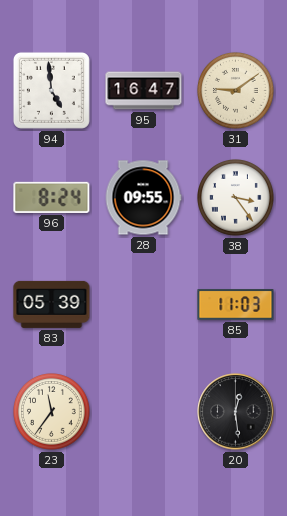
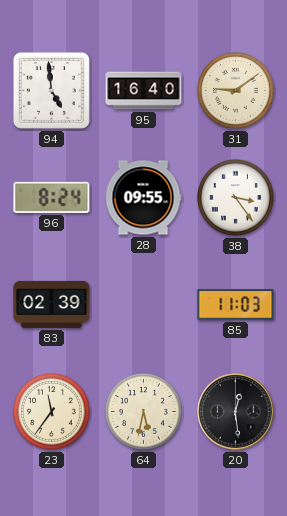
95: 16:47 -> 16:40
83: 05:39 -> 02:39
64: none -> 5:32
